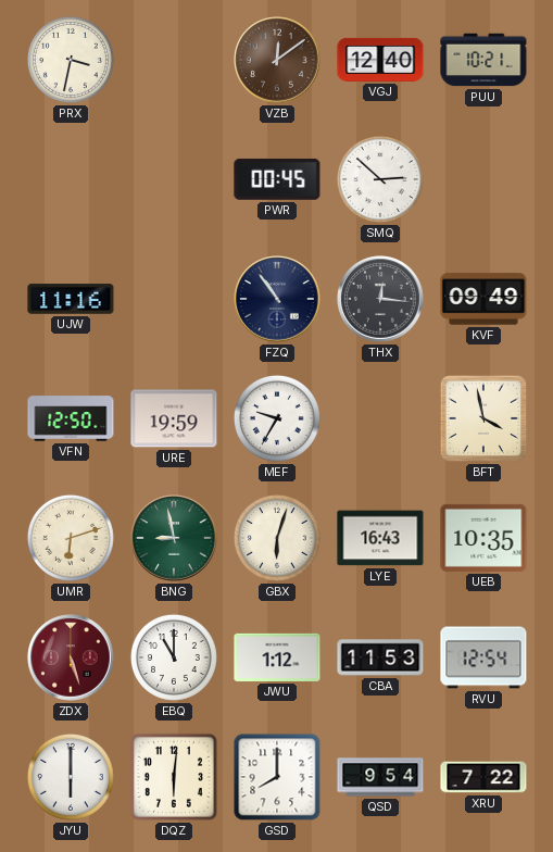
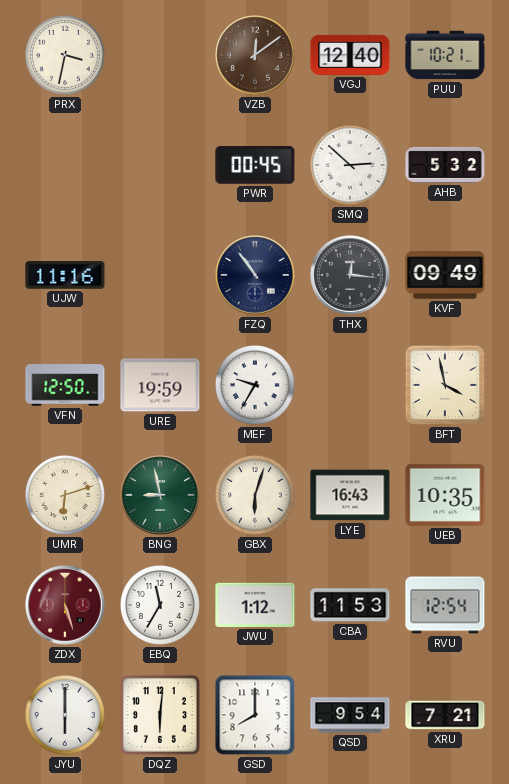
AHB: none -> 5:32
EBQ: 11:00 -> 11:35
XRU: 7:22 -> 7:21
